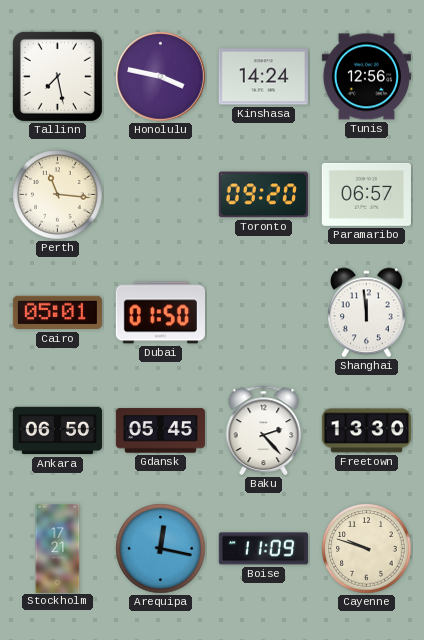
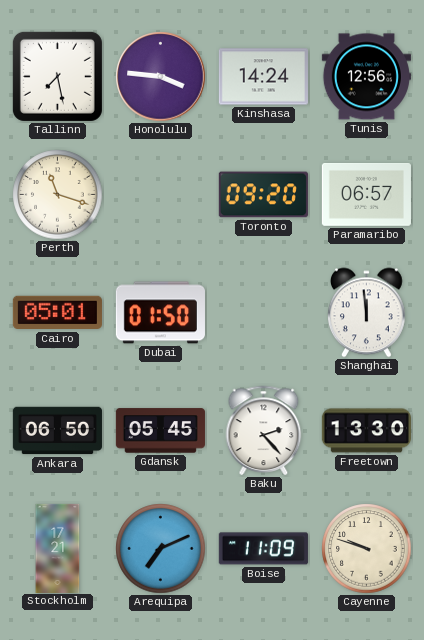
Honolulu: 3:47 -> 3:46
Perth: 11:16 -> 11:18
Arequipa: 12:17 -> 7:11
